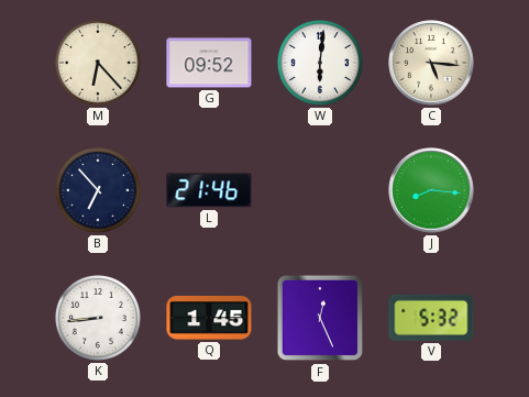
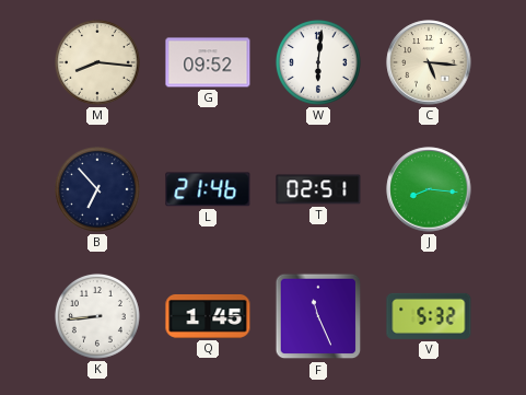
M: 6:23 -> 8:16
T: none -> 02:51
F: 12:26 -> 11:26
